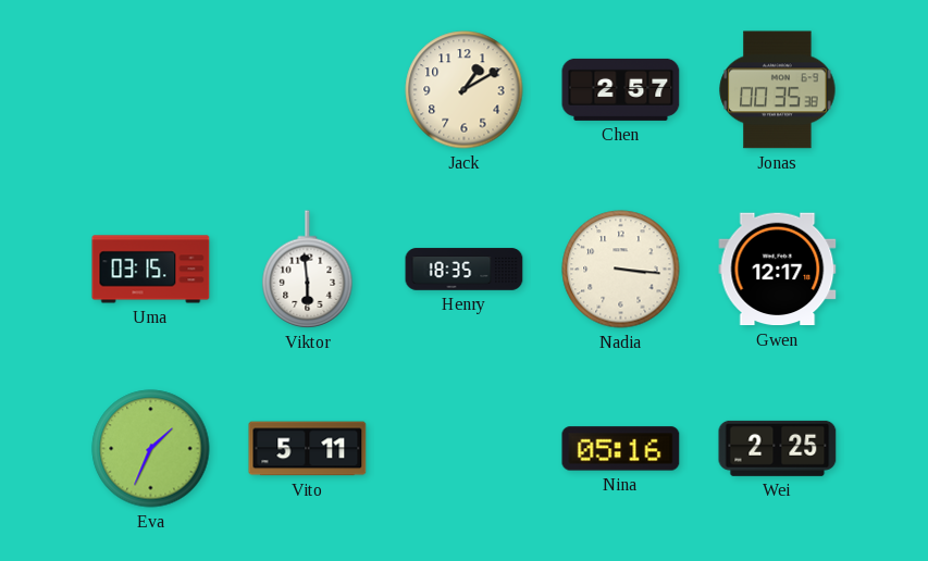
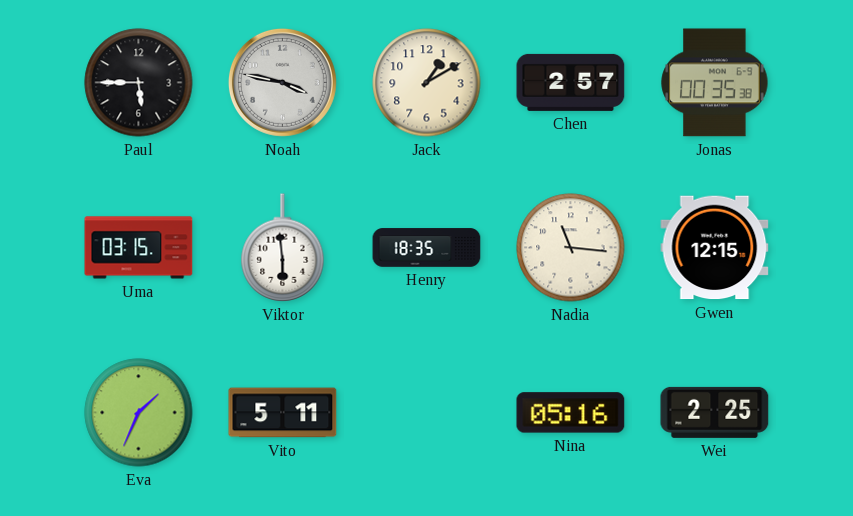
Paul: none -> 5:45
Noah: none -> 3:47
Nadia: 3:16 -> 11:16
Gwen: 12:17 -> 12:15
